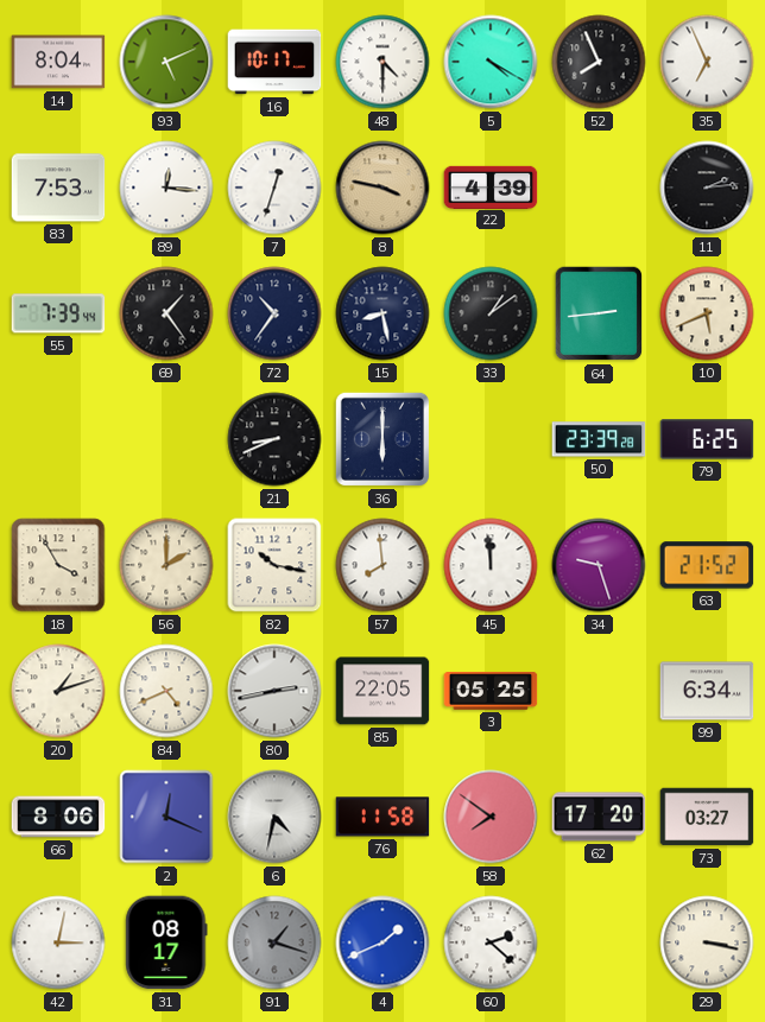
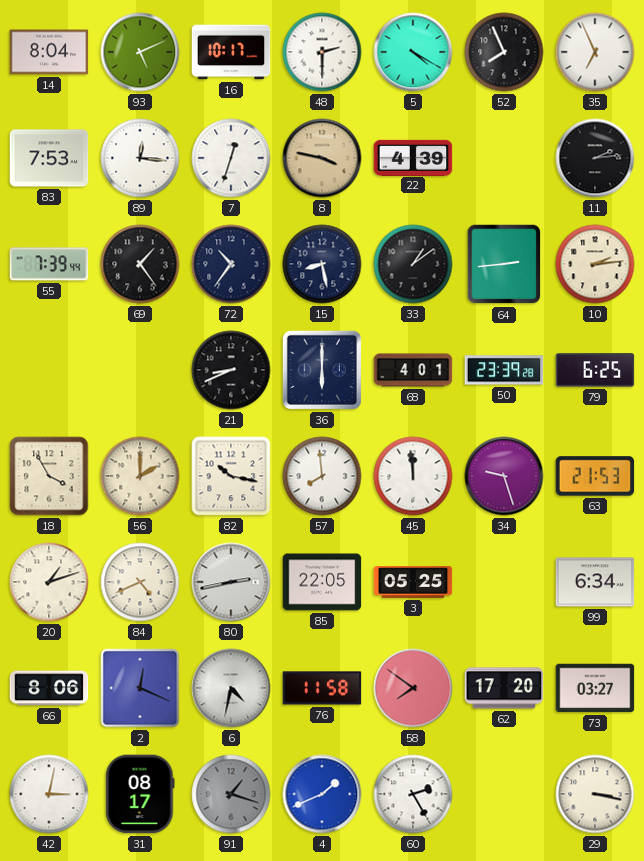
48: 4:30 -> 2:30
10: 5:41 -> 2:14
68: none -> 4:01
63: 21:52 -> 21:53
60: 2:22 -> 2:25
